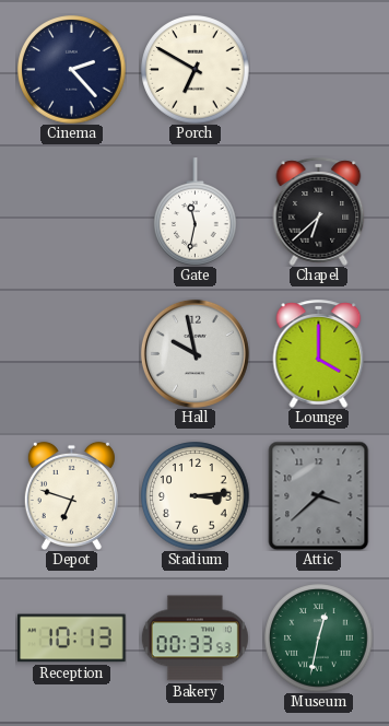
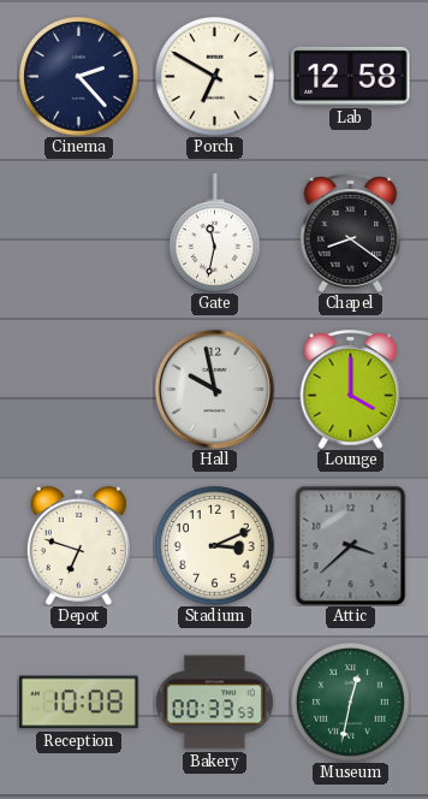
Lab: none -> 12:58
Chapel: 6:38 -> 8:21
Stadium: 3:14 -> 3:11
Reception: 10:13 -> 10:08
